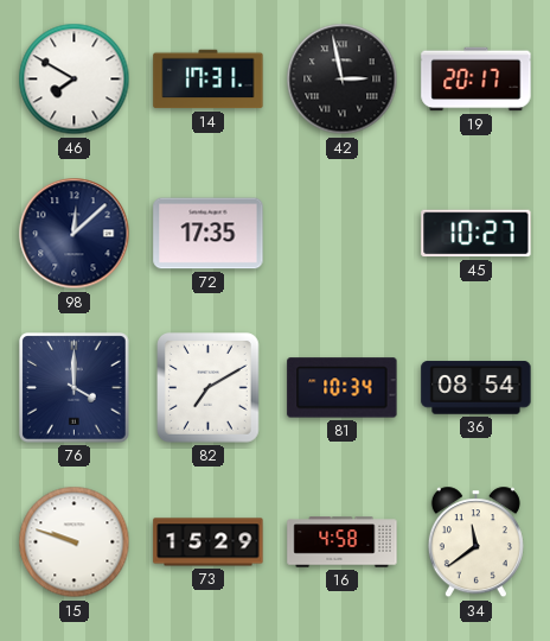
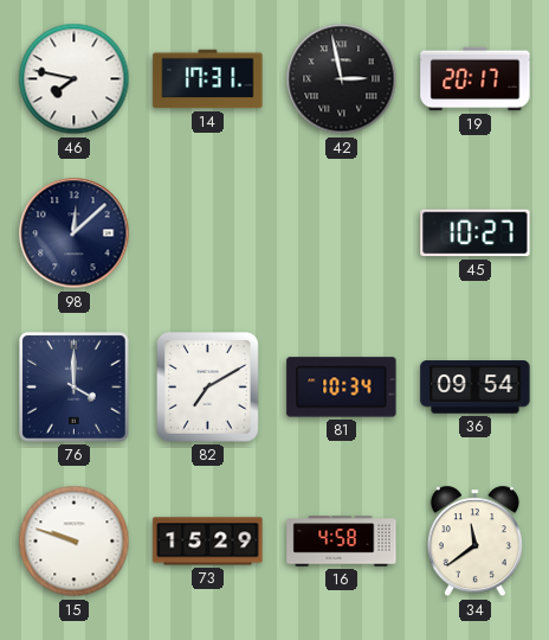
46: 7:50 -> 7:47
72: 17:35 -> none
36: 08:54 -> 09:54
